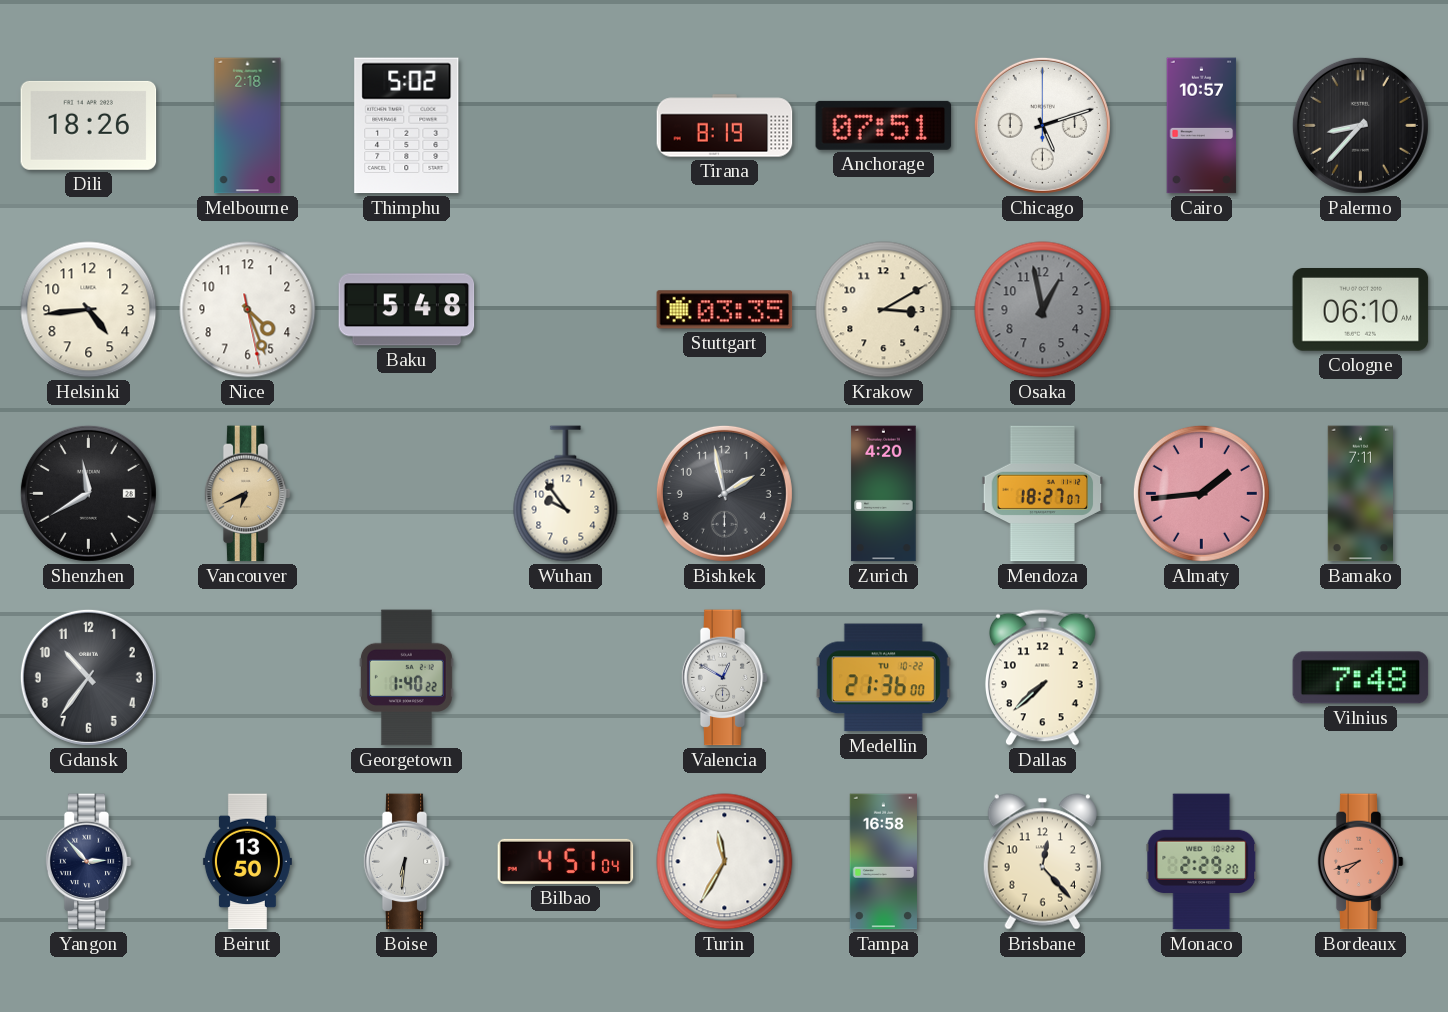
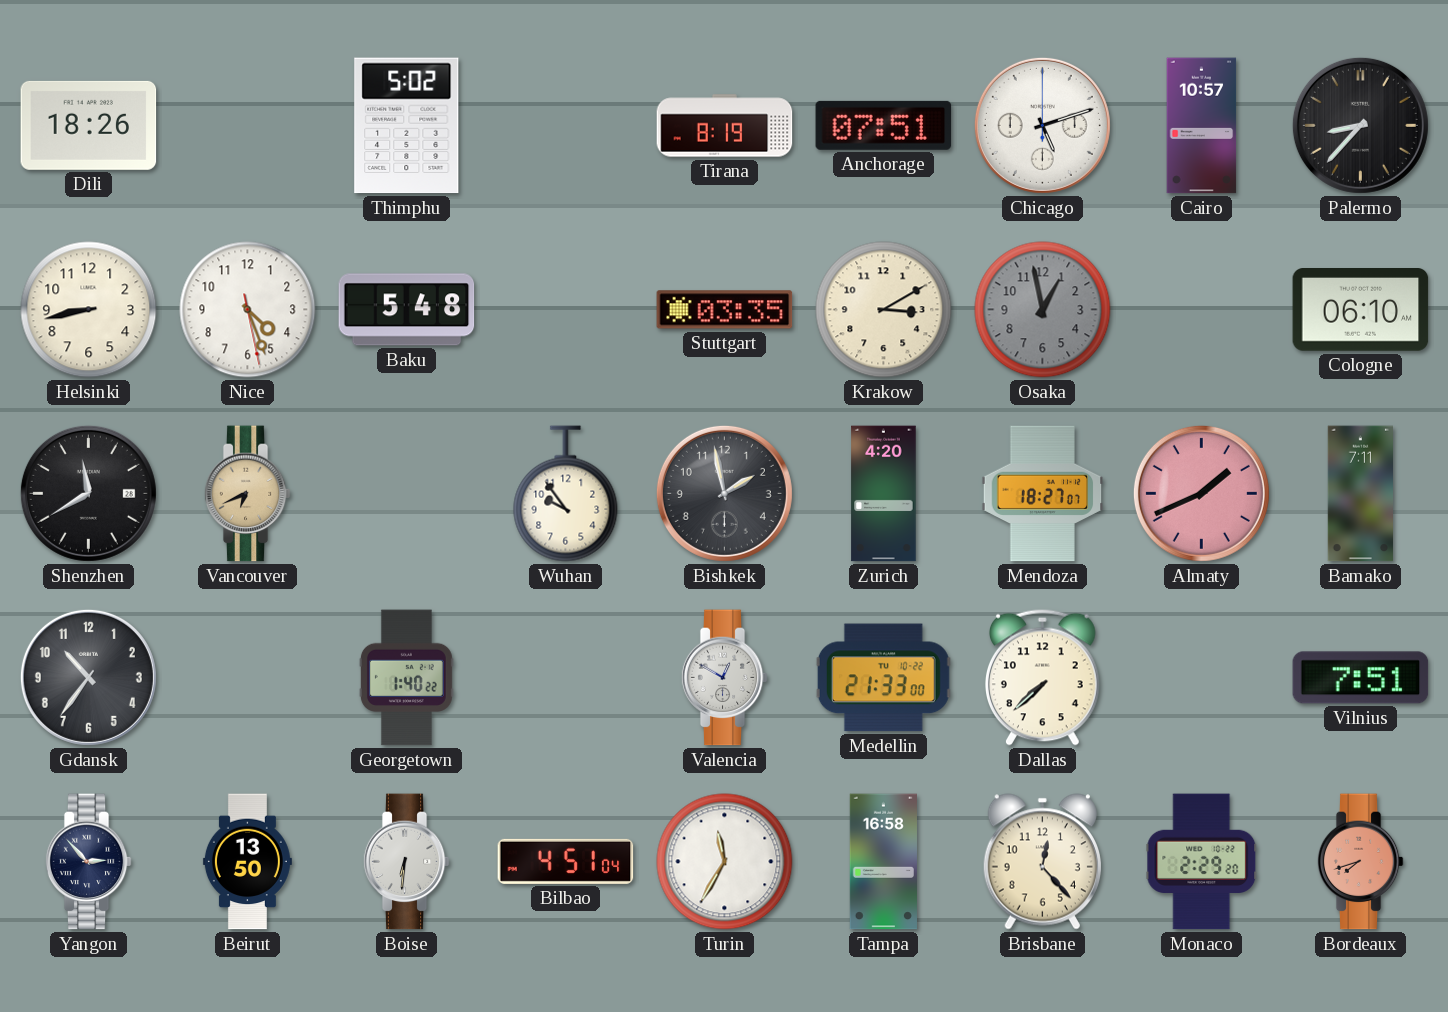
Melbourne: 2:18 -> none
Helsinki: 4:44 -> 8:43
Almaty: 1:44 -> 1:41
Medellin: 21:36 -> 21:33
Vilnius: 7:48 -> 7:51
